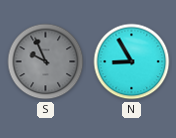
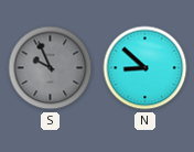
N: 8:55 -> 8:52
